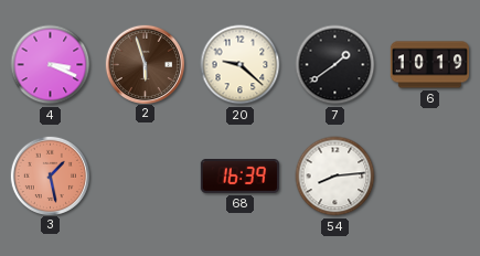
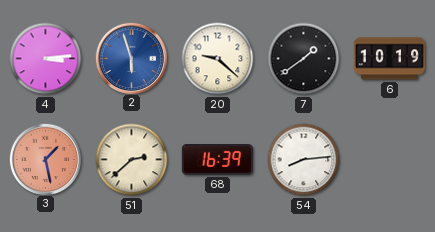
4: 3:19 -> 3:14
2 dial: brown -> blue
51: none -> 2:38
